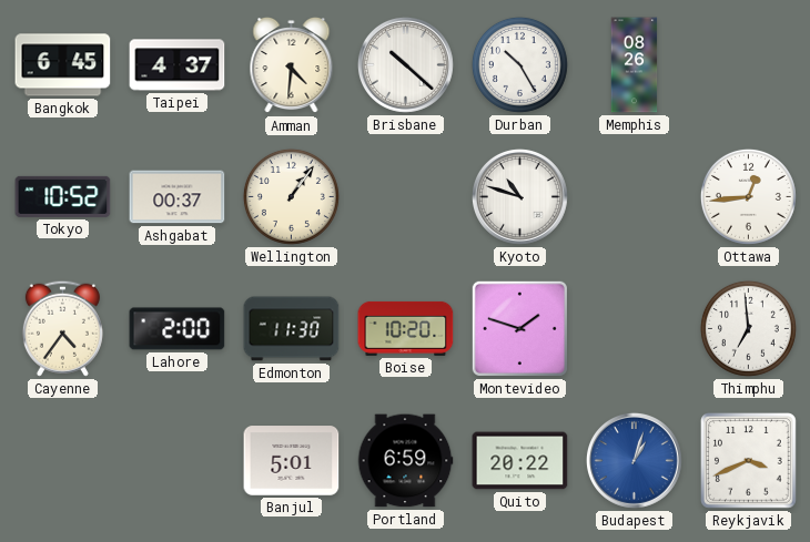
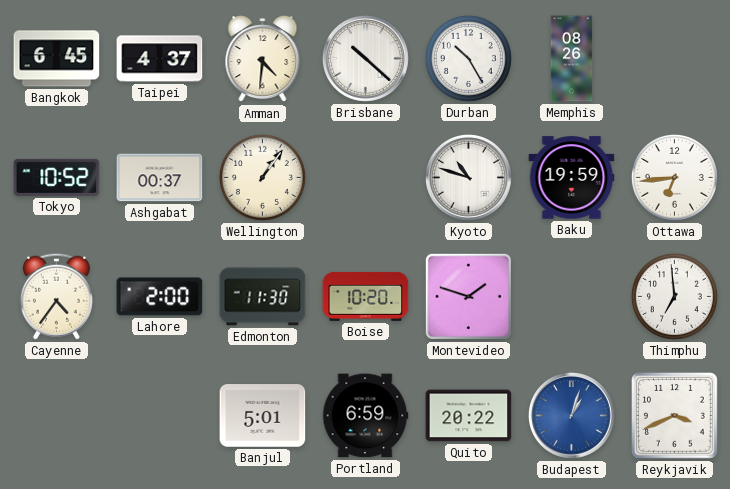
Baku: none -> 19:59
Ottawa: 12:44 -> 6:44
